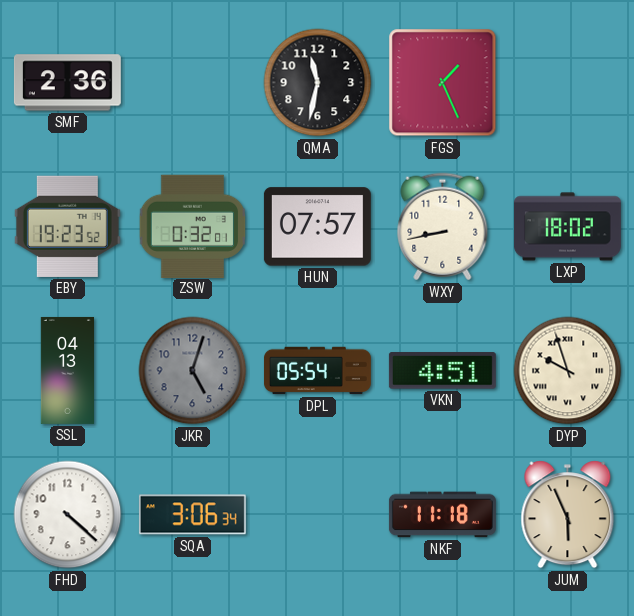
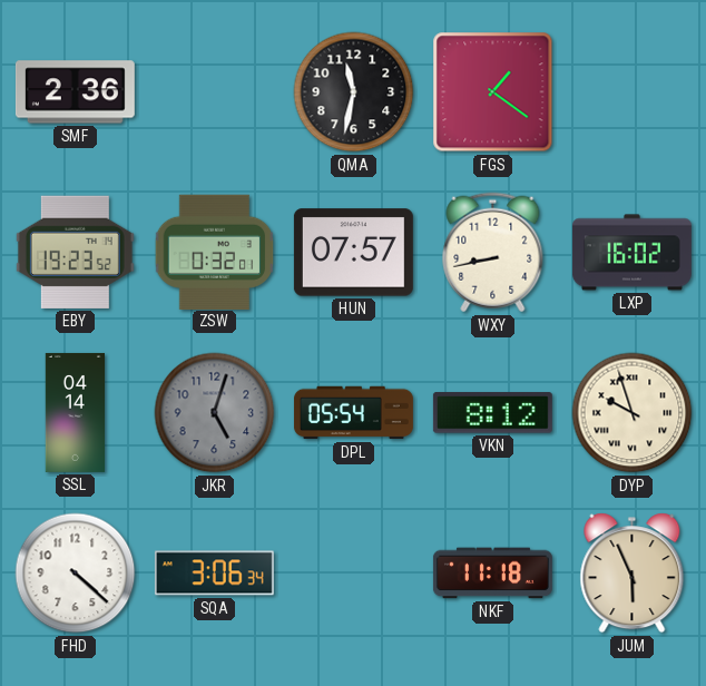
FGS: 1:26 -> 1:21
LXP: 18:02 -> 16:02
SSL: 04:13 -> 04:14
VKN: 4:51 -> 8:12
